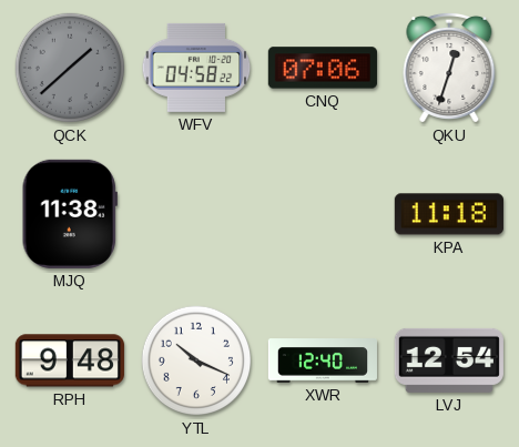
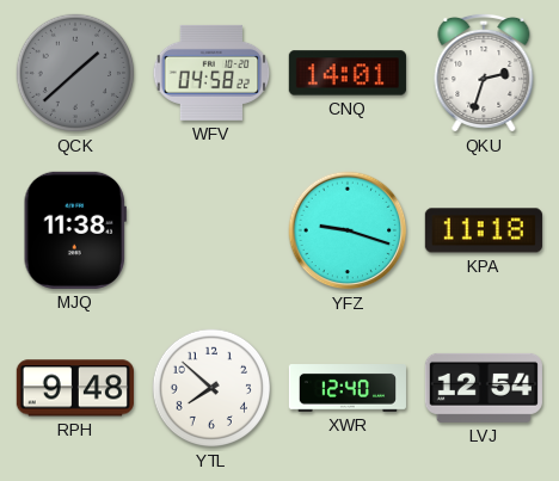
CNQ: 07:06 -> 14:01
QKU: 12:33 -> 2:33
YFZ: none -> 9:18
YTL: 10:19 -> 7:52
